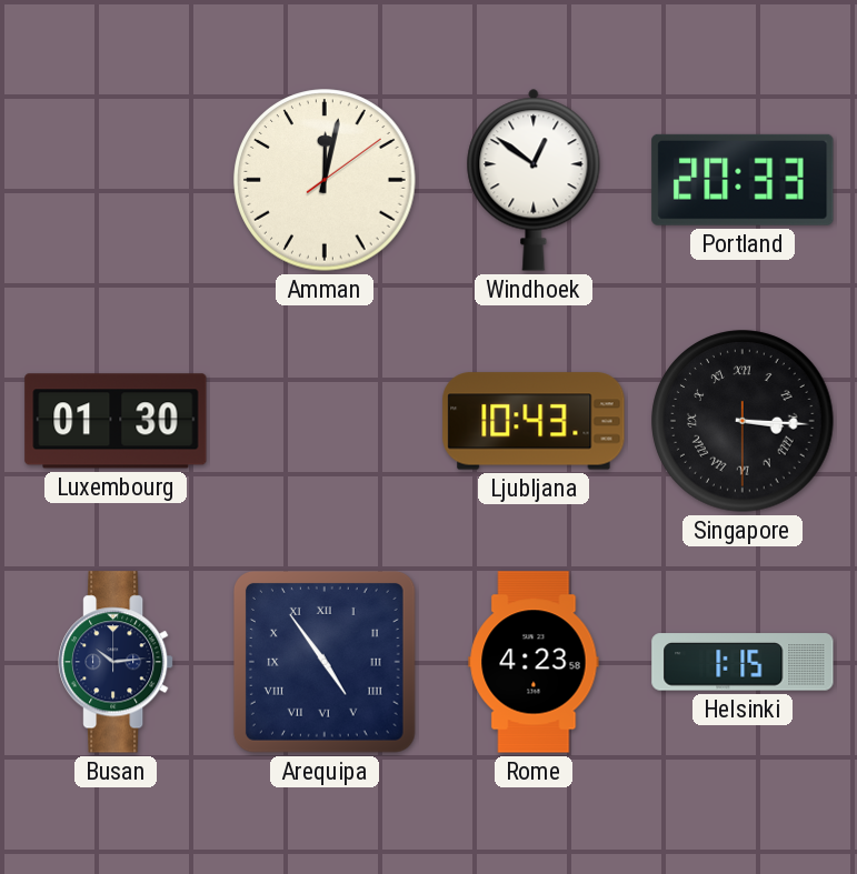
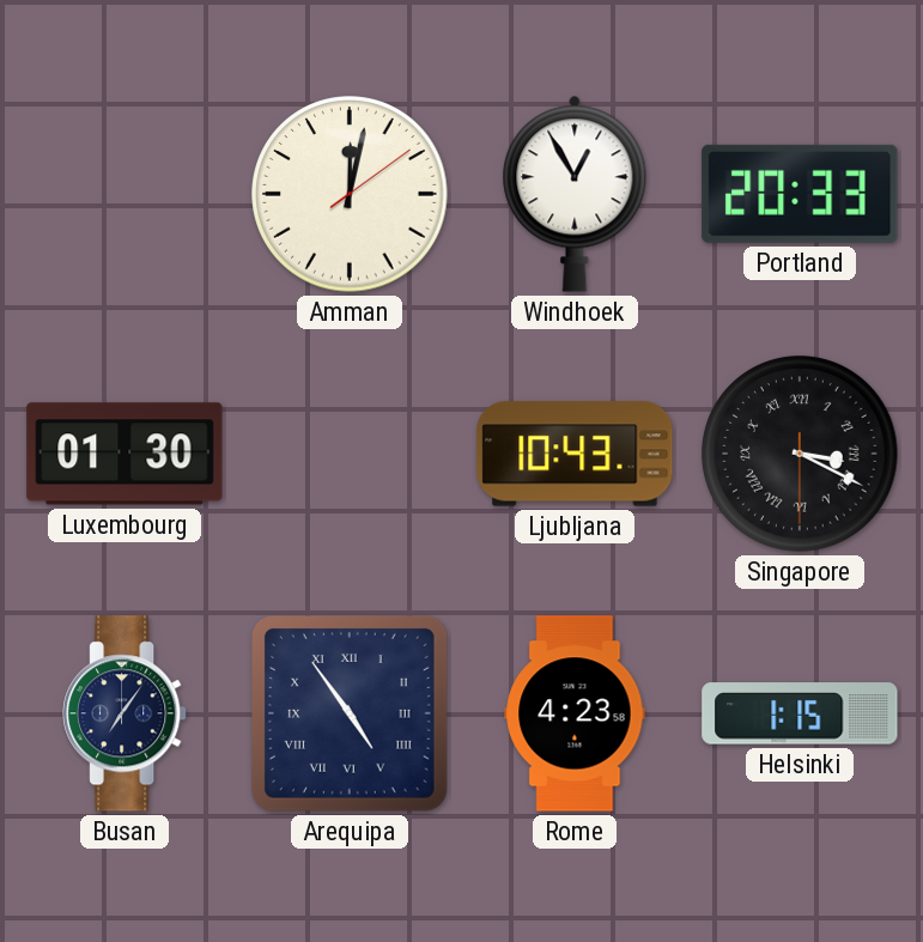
Windhoek: 12:51 -> 12:55
Singapore: 3:15 -> 3:19
Busan: 10:14 -> 7:06
